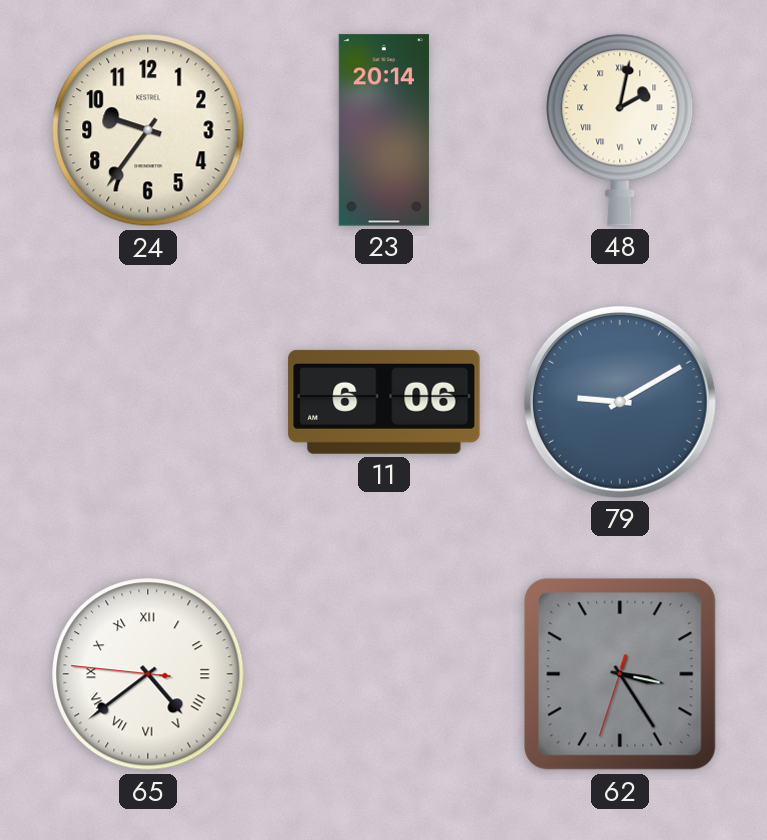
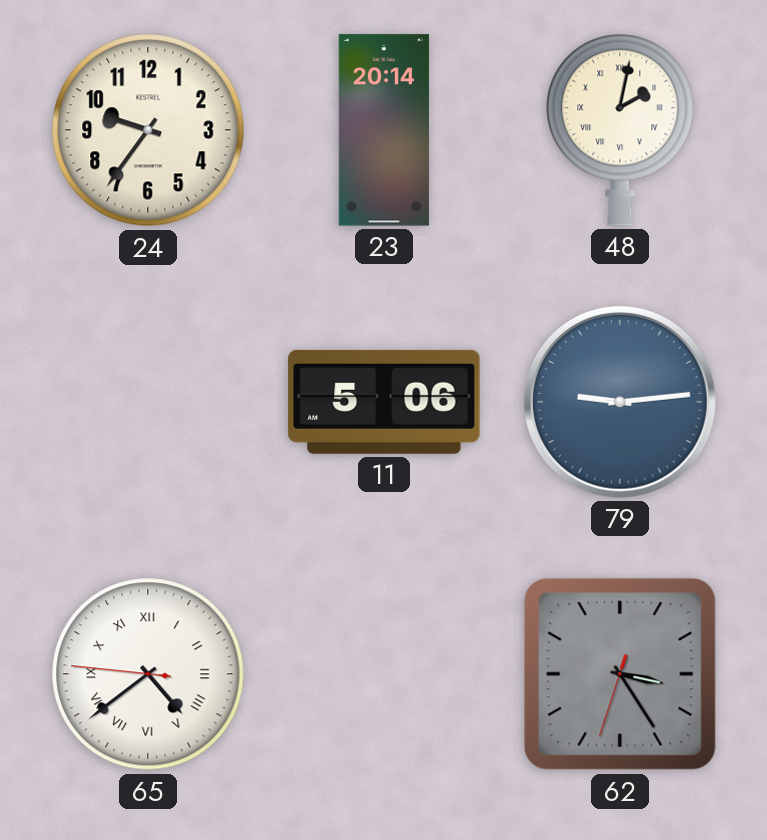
11: 6:06 -> 5:06
79: 9:10 -> 9:14
